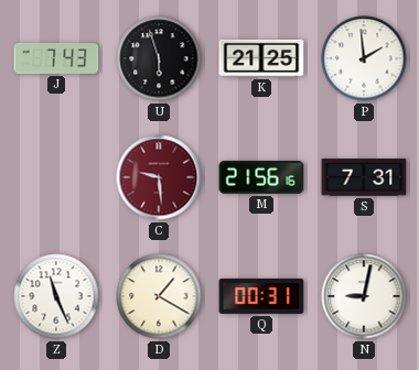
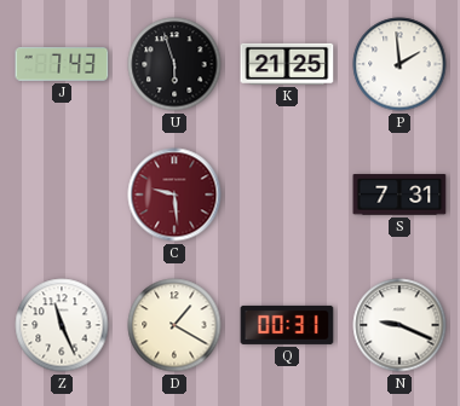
M: 21:56 -> none
N: 9:02 -> 9:19
